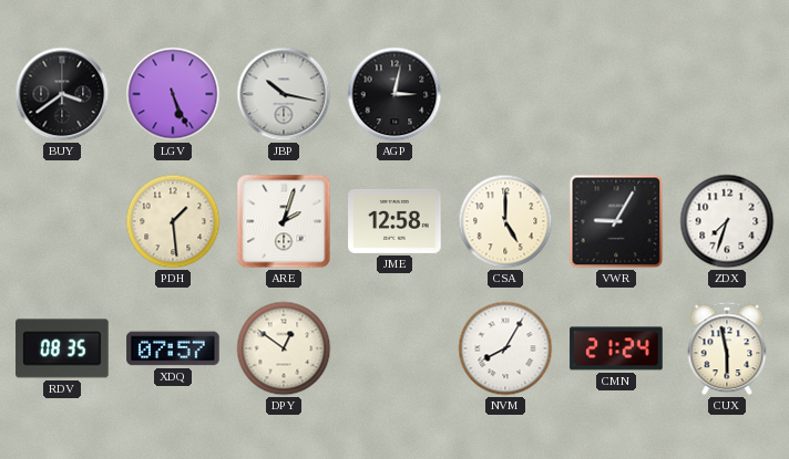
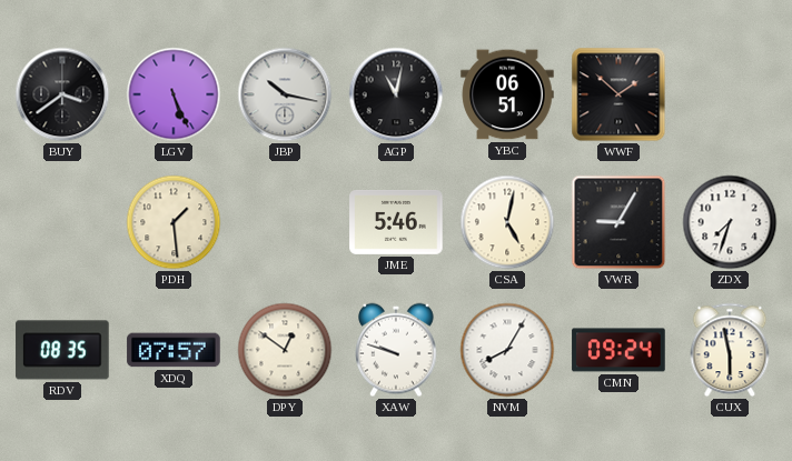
AGP: 3:02 -> 11:02
YBC: none -> 06:51
WWF: none -> 1:52
ARE: 2:03 -> none
JME: 12:58 -> 5:46
CSA: 5:00 -> 5:02
XAW: none -> 9:48
CMN: 21:24 -> 09:24
